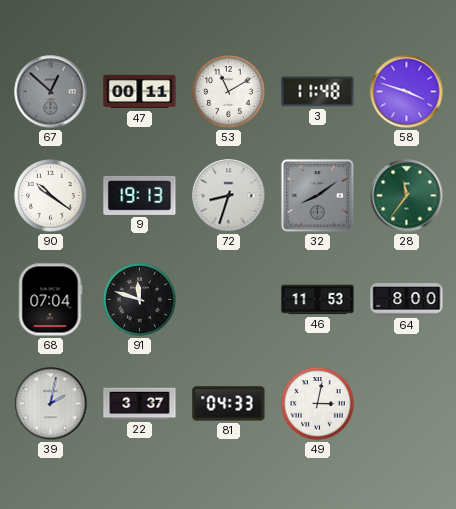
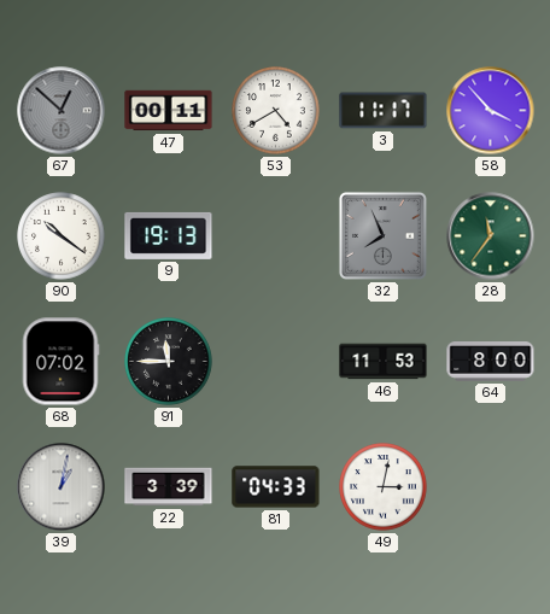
53: 11:10 -> 4:40
3: 11:48 -> 11:17
58: 3:48 -> 3:53
72: 8:33 -> none
32: 8:09 -> 7:56
68: 07:04 -> 07:02
91: 11:48 -> 11:45
39: 2:02 -> 1:02
22: 3:37 -> 3:39
